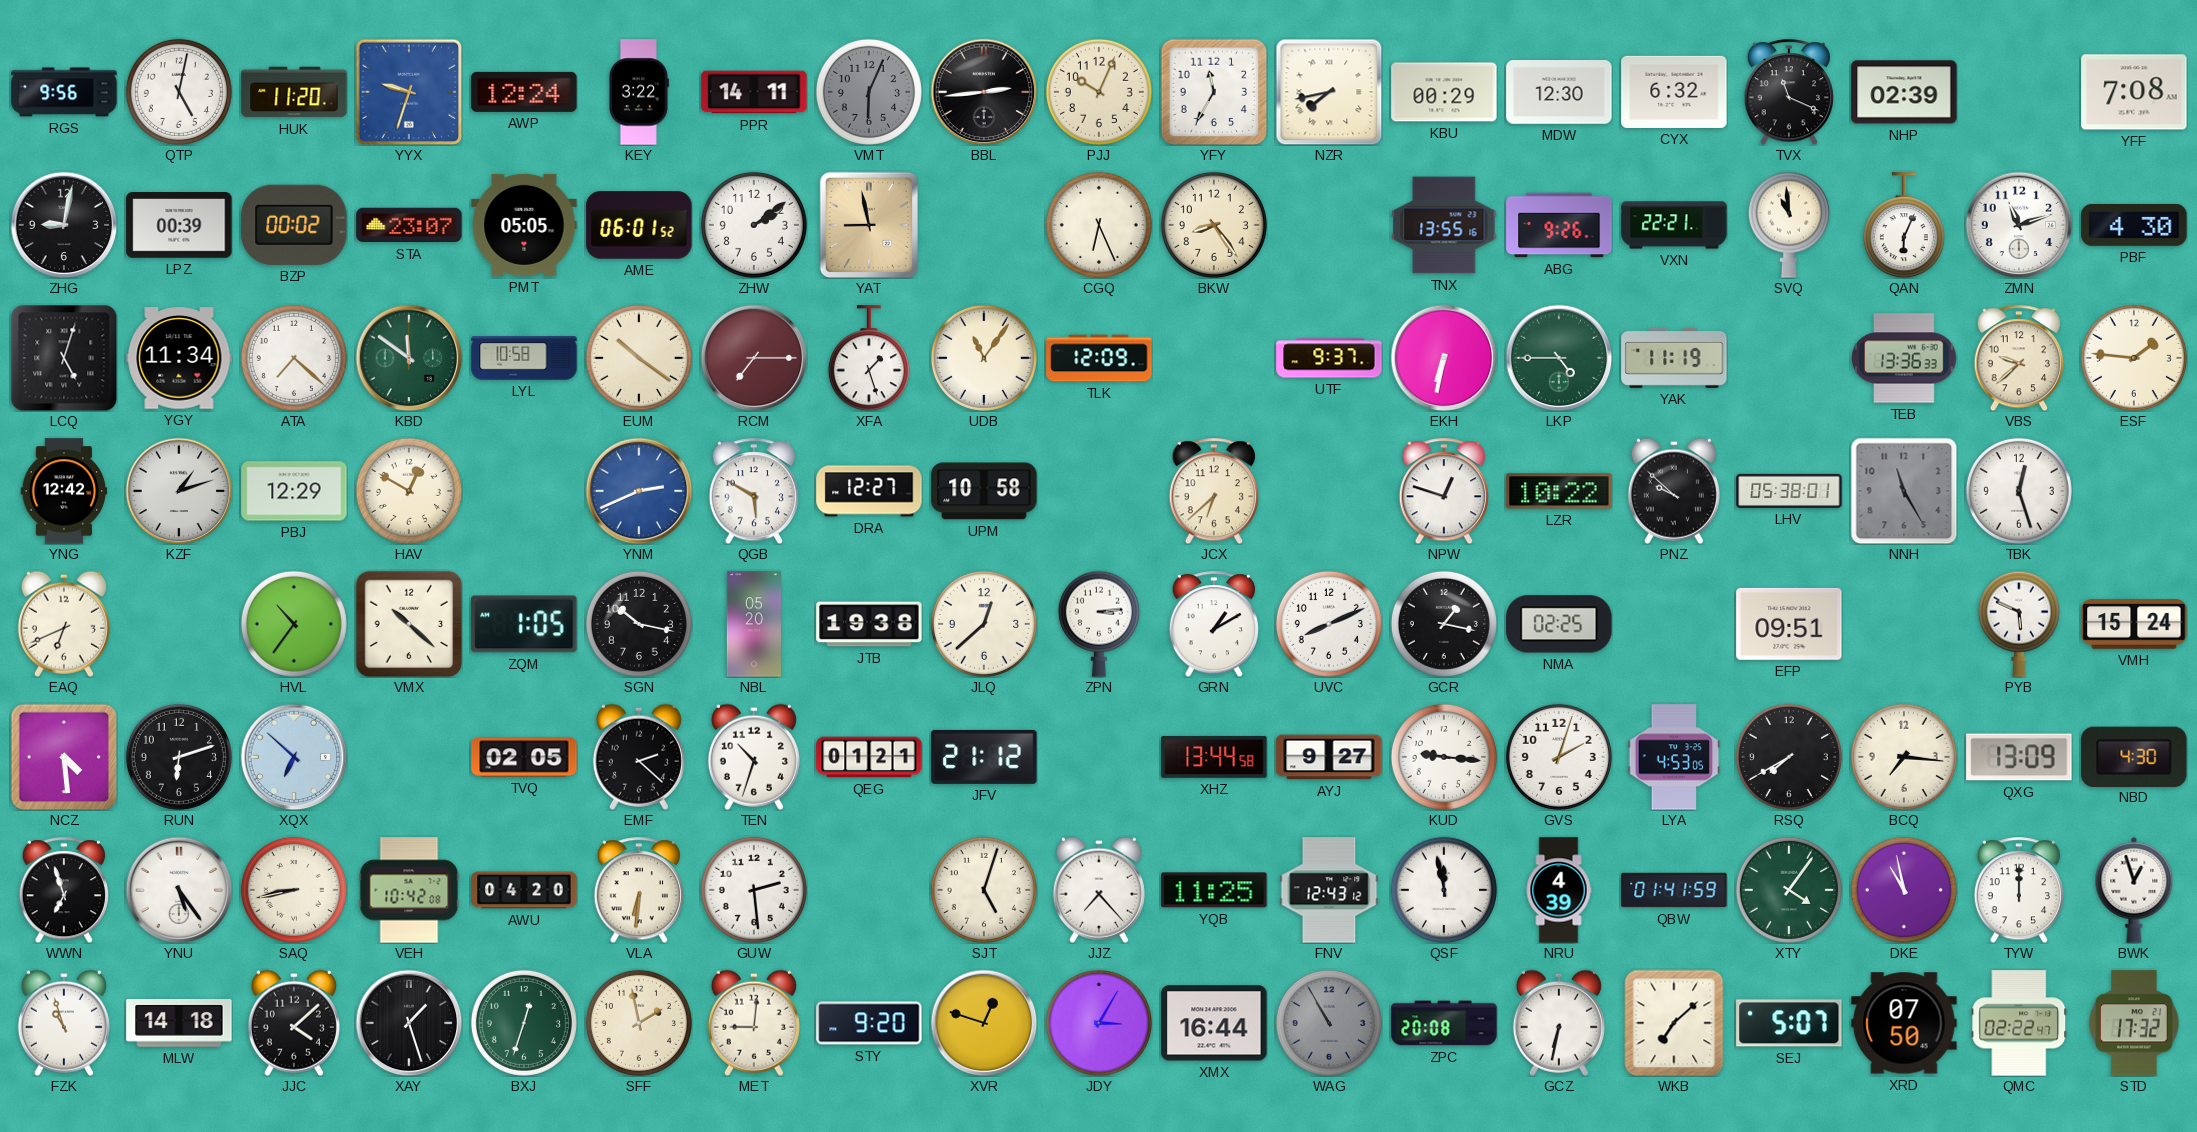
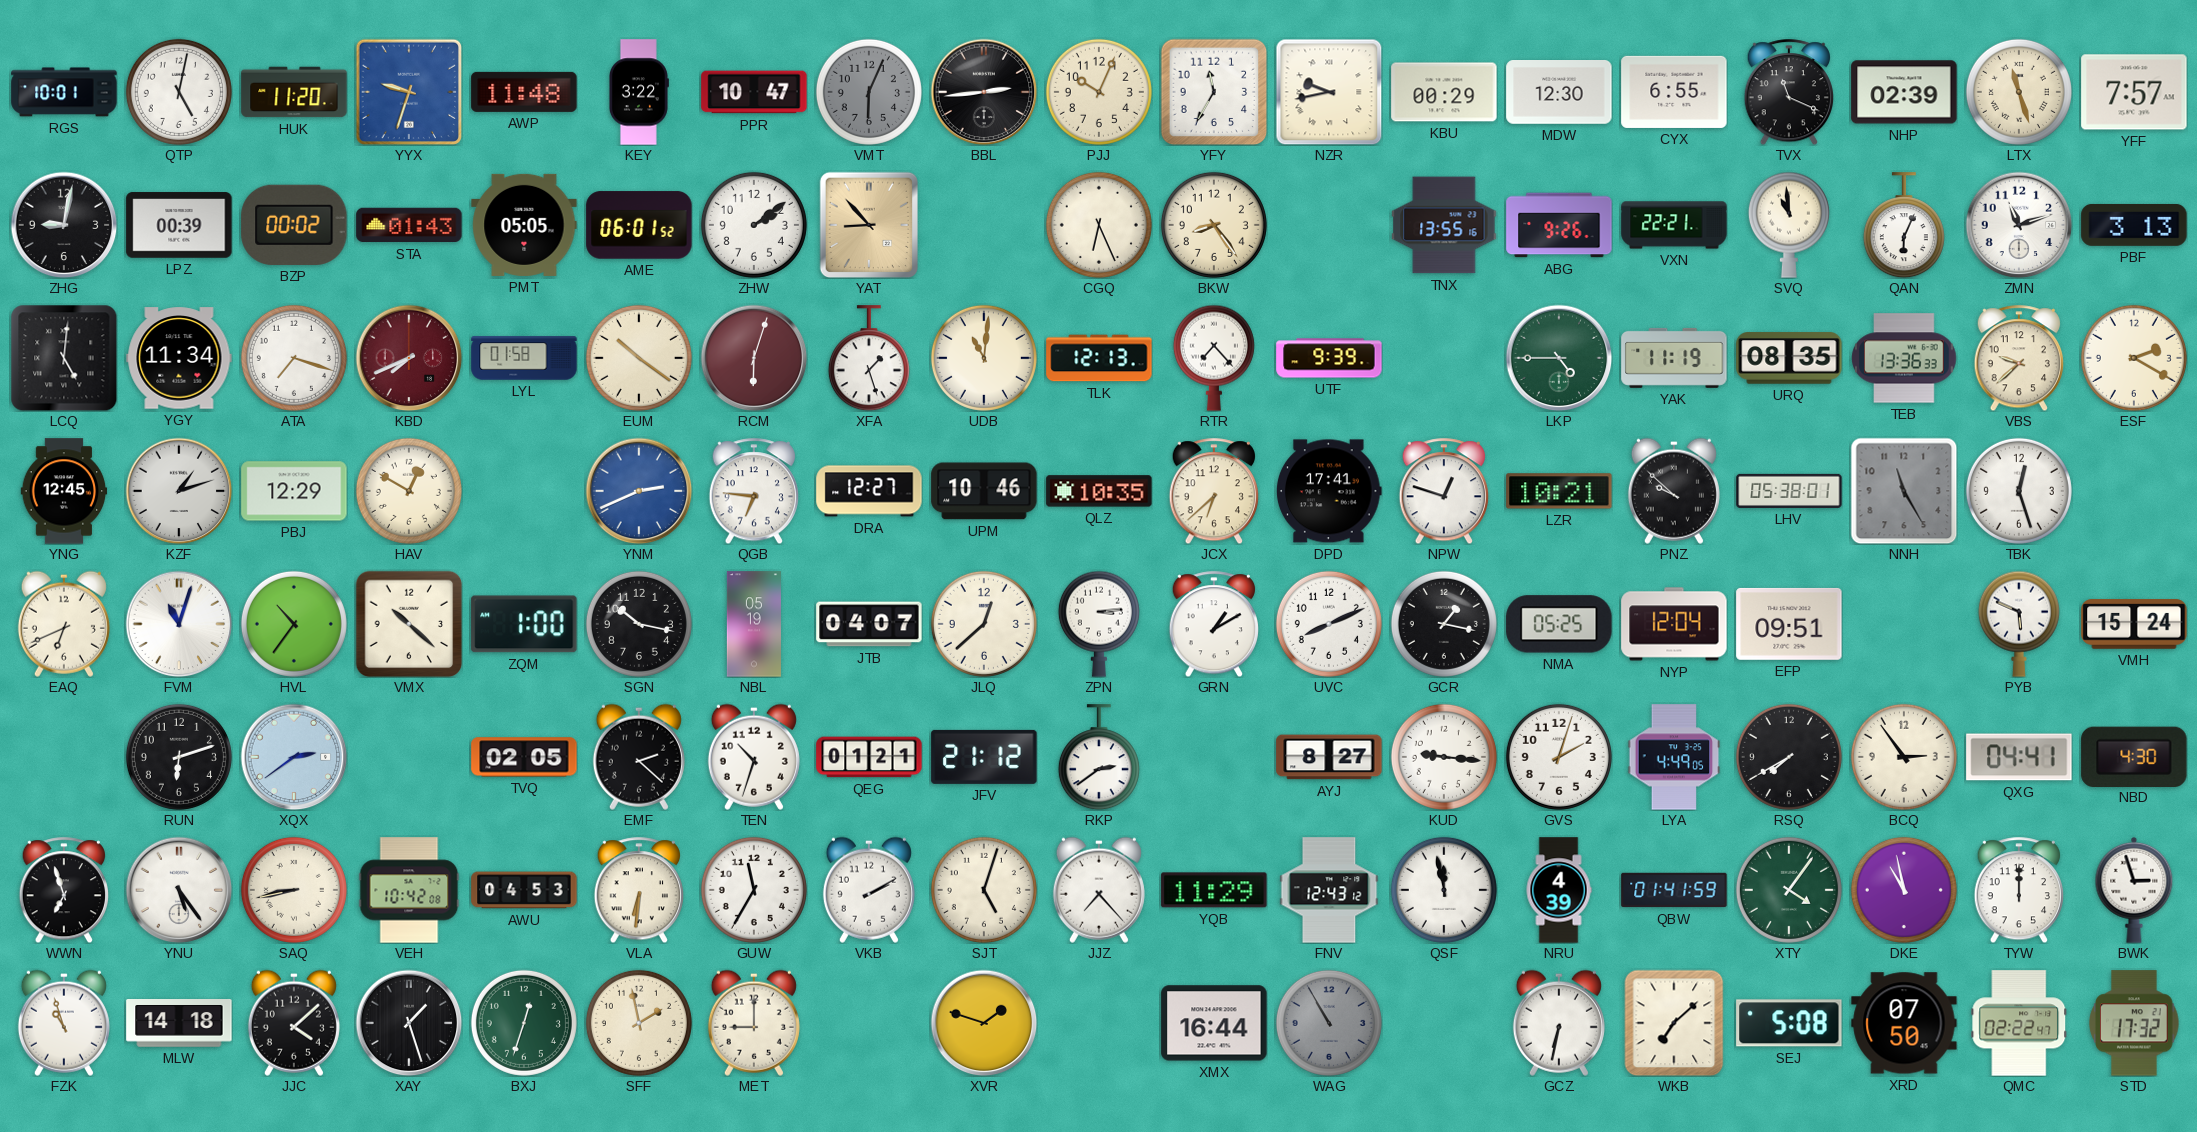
RGS: 9:56 -> 10:01
AWP: 12:24 -> 11:48
PPR: 14:11 -> 10:47
NZR: 7:43 -> 9:43
CYX: 6:32 -> 6:55
LTX: none -> 11:27
YFF: 7:08 -> 7:57
STA: 23:07 -> 01:43
YAT: 8:58 -> 8:53
PBF: 4:30 -> 3:13
LCQ: 5:03 -> 5:01
ATA: 7:22 -> 7:18
KBD: 11:51 -> 7:41
KBD dial: green -> burgundy
LYL: 10:58 -> 01:58
RCM: 7:15 -> 6:03
UDB: 11:06 -> 11:01
TLK: 12:09 -> 12:13
RTR: none -> 7:23
UTF: 9:37 -> 9:39
EKH: 6:32 -> none
URQ: none -> 08:35
ESF: 1:46 -> 2:20
YNG: 12:42 -> 12:45
QGB: 5:50 -> 6:46
UPM: 10:58 -> 10:46
QLZ: none -> 10:35
DPD: none -> 17:41
LZR: 10:22 -> 10:21
FVM: none -> 11:03
ZQM: 1:05 -> 1:00
NBL: 05:20 -> 05:19
JTB: 19:38 -> 04:07
NMA: 02:25 -> 05:25
NYP: none -> 12:04
NCZ: 4:29 -> none
XQX: 6:52 -> 2:39
RKP: none -> 2:39
XHZ: 13:44 -> none
AYJ: 9:27 -> 8:27
LYA: 4:53 -> 4:49
BCQ: 7:16 -> 2:54
QXG: 13:09 -> 04:41
AWU: 04:20 -> 04:53
GUW: 2:29 -> 11:35
VKB: none -> 2:10
YQB: 11:25 -> 11:29
BWK: 12:57 -> 2:57
MET: 9:01 -> 9:00
STY: 9:20 -> none
XVR: 12:48 -> 1:48
JDY: 3:05 -> none
ZPC: 20:08 -> none
SEJ: 5:07 -> 5:08
